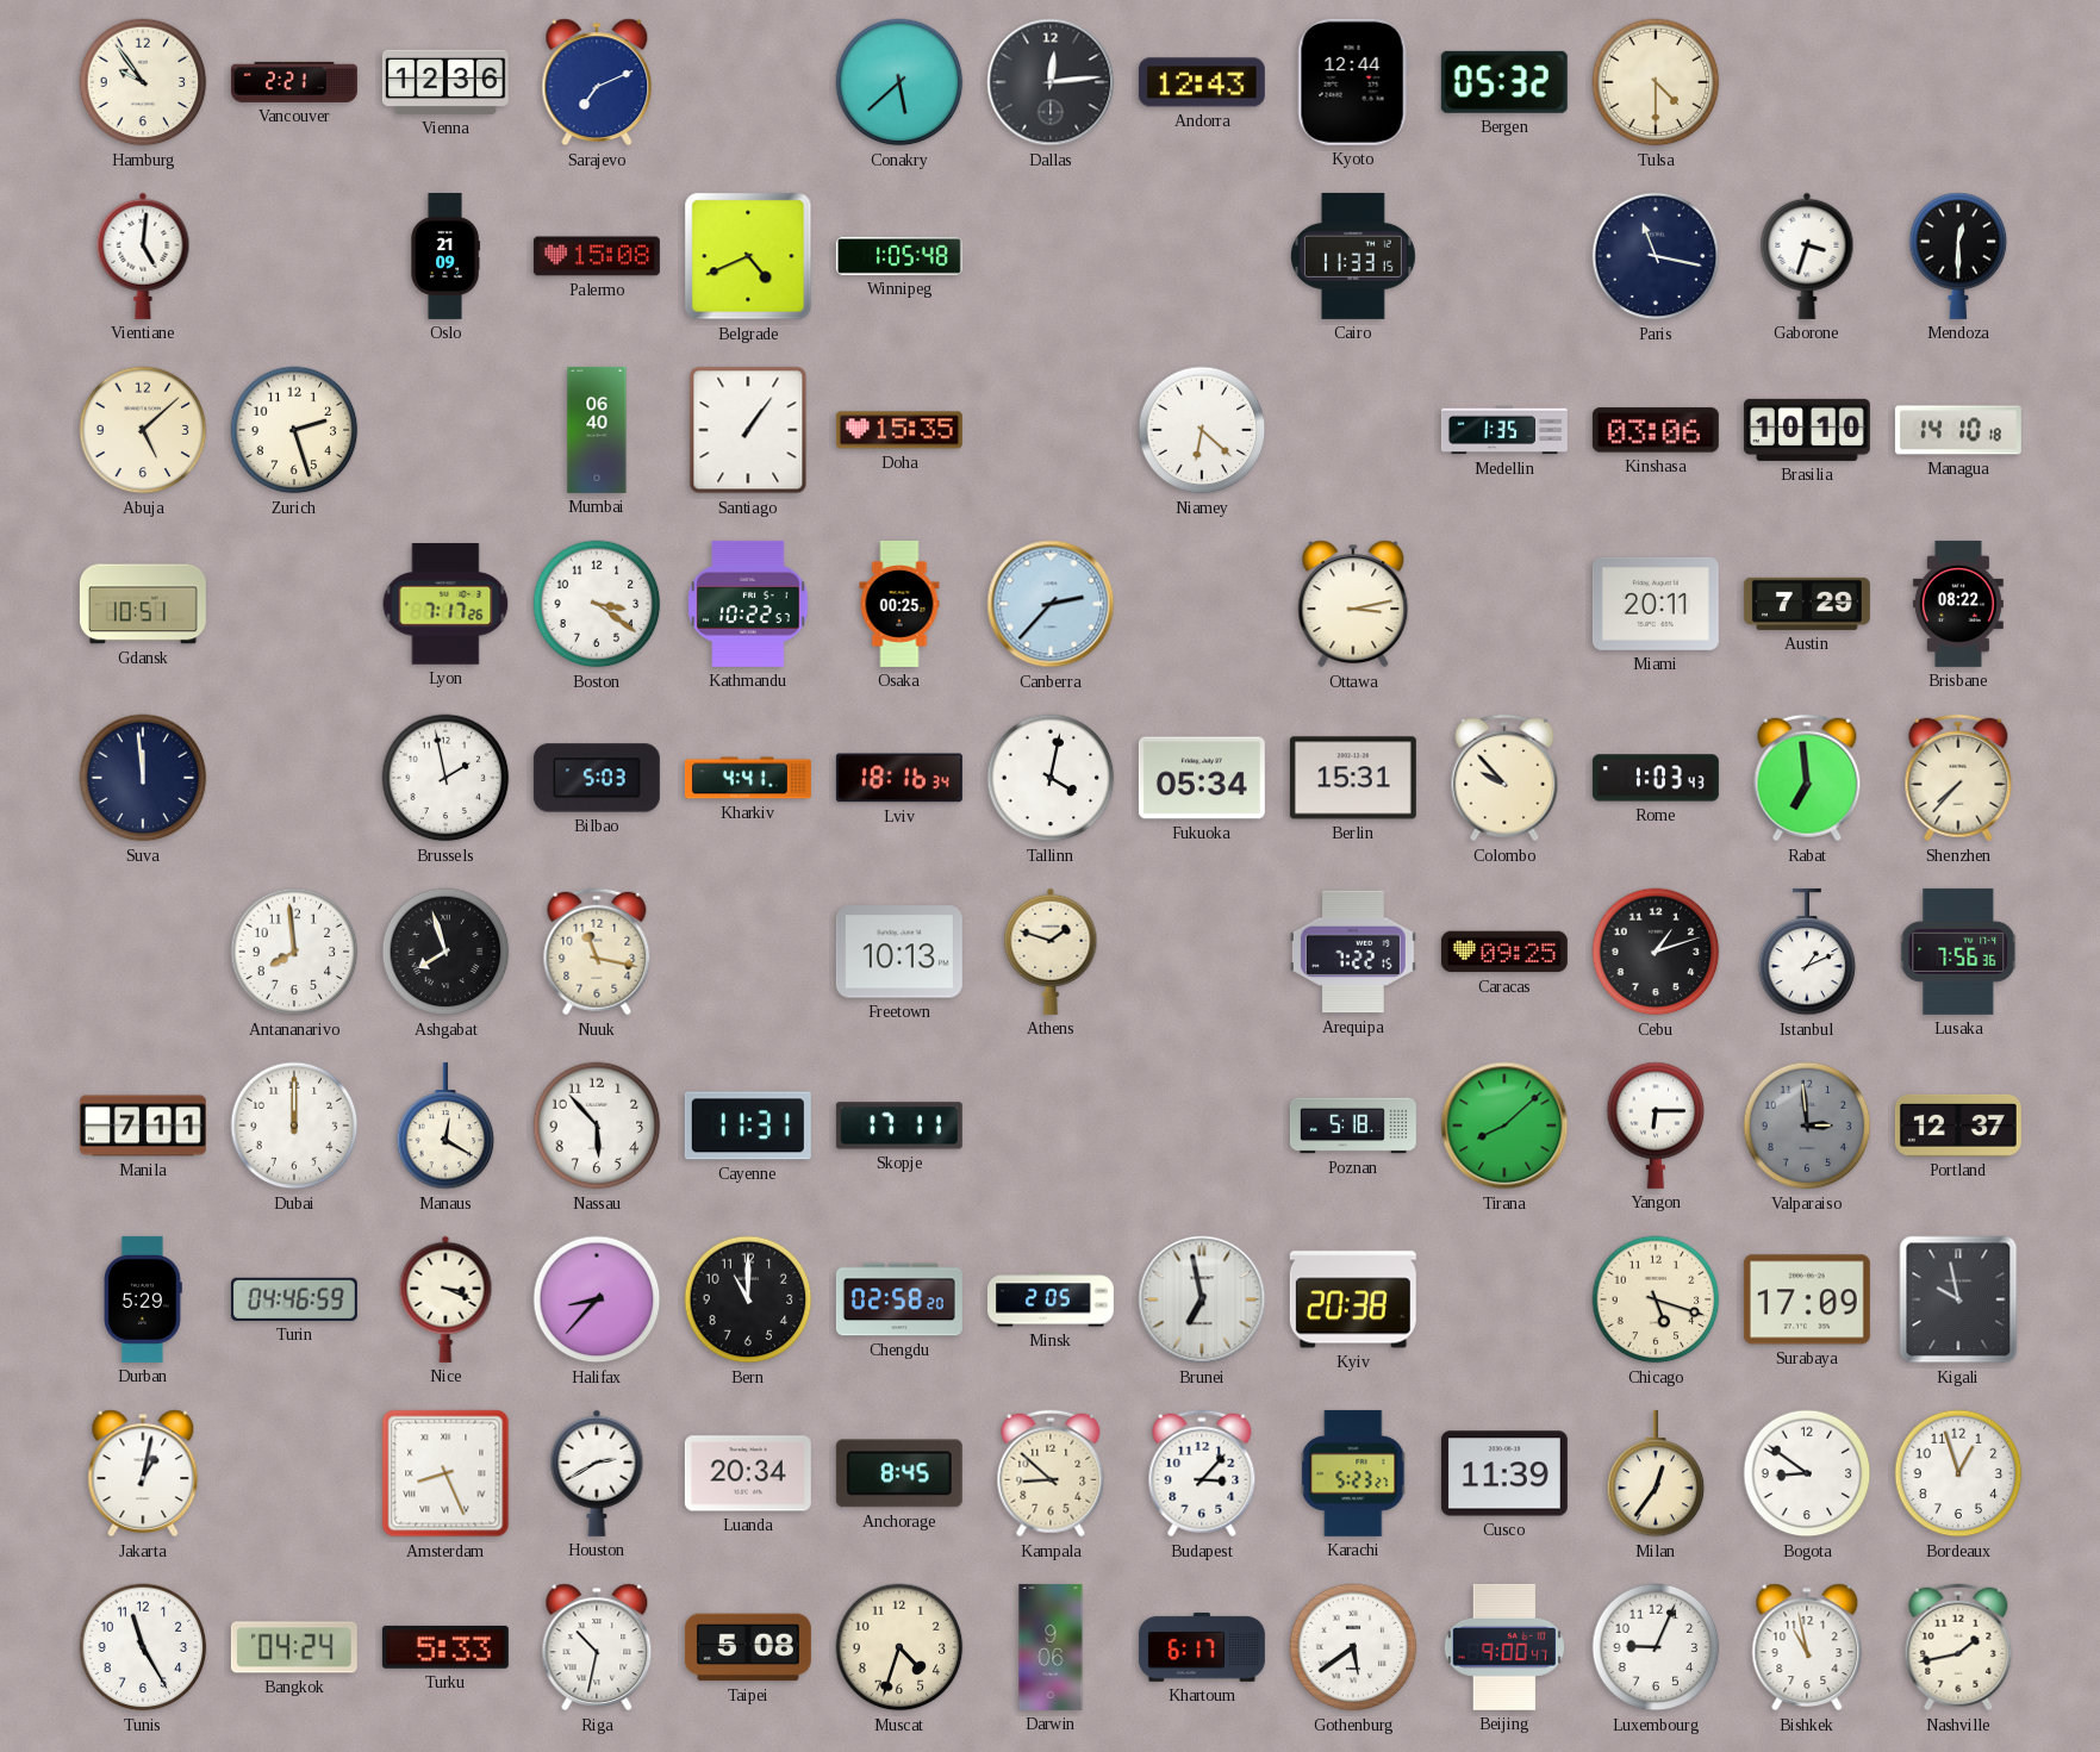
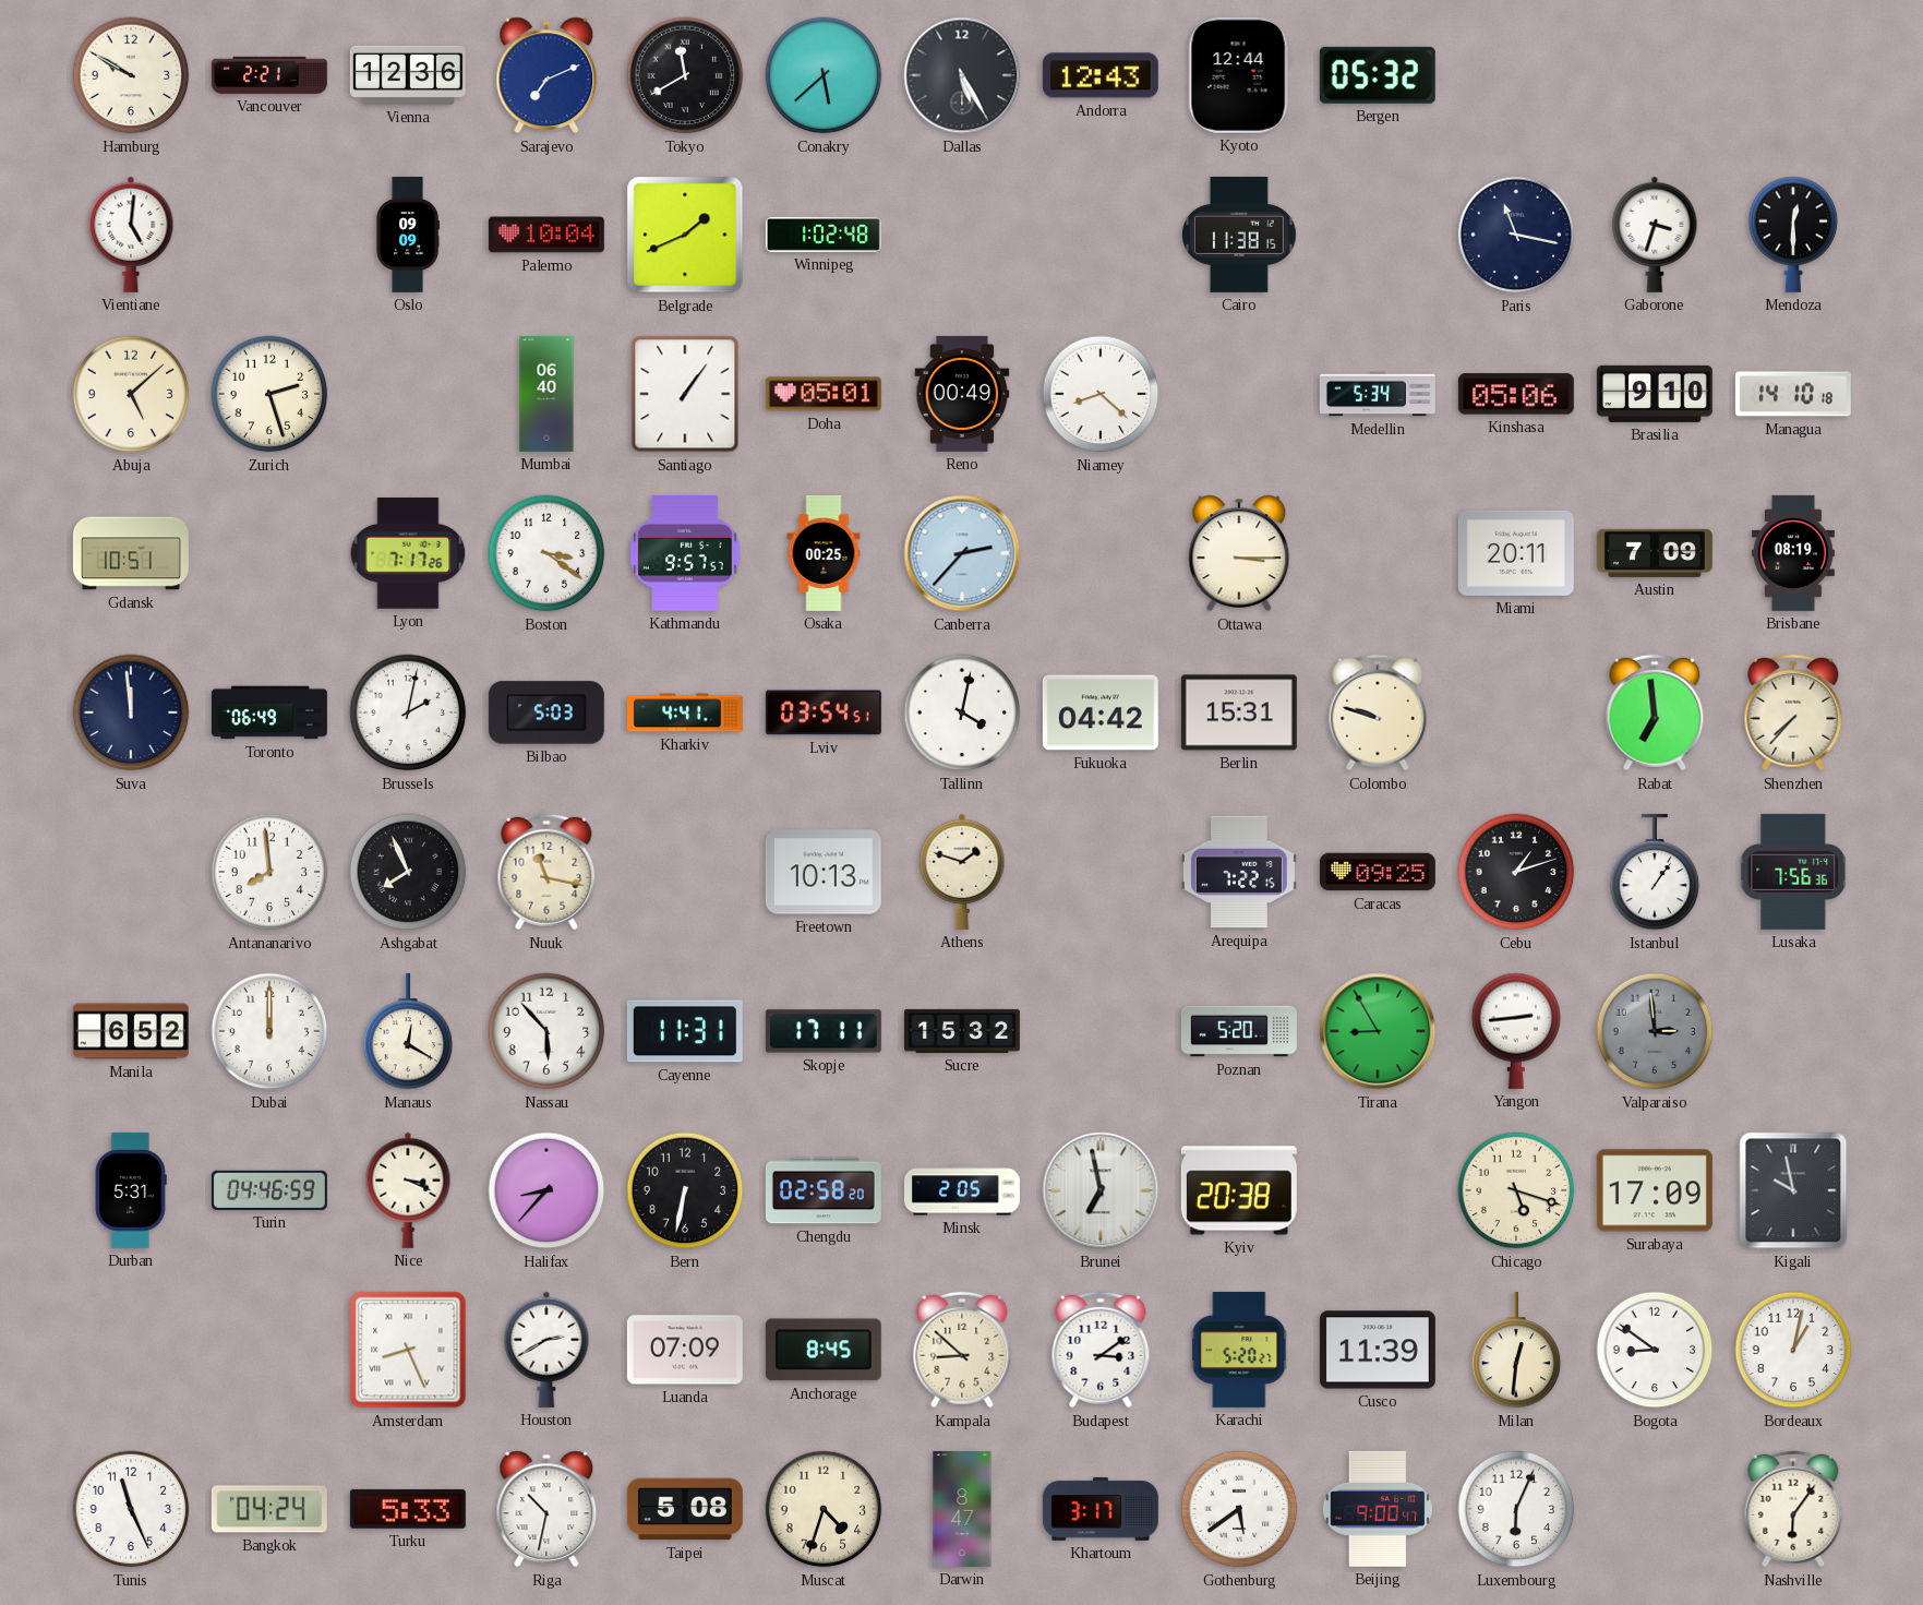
Hamburg: 9:54 -> 9:50
Tokyo: none -> 11:40
Dallas: 12:14 -> 5:25
Tulsa: 4:30 -> none
Oslo: 21:09 -> 09:09
Palermo: 15:08 -> 10:04
Belgrade: 4:41 -> 1:41
Winnipeg: 1:05 -> 1:02
Cairo: 11:33 -> 11:38
Doha: 15:35 -> 05:01
Reno: none -> 00:49
Niamey: 6:22 -> 8:22
Medellin: 1:35 -> 5:34
Kinshasa: 03:06 -> 05:06
Brasilia: 10:10 -> 9:10
Kathmandu: 10:22 -> 9:57
Ottawa: 3:13 -> 3:15
Austin: 7:29 -> 7:09
Brisbane: 08:22 -> 08:19
Toronto: none -> 06:49
Brussels: 1:58 -> 2:02
Lviv: 18:16 -> 03:54
Fukuoka: 05:34 -> 04:42
Colombo: 9:53 -> 9:48
Rome: 1:03 -> none
Ashgabat: 7:57 -> 7:56
Istanbul: 1:11 -> 1:06
Manila: 7:11 -> 6:52
Sucre: none -> 15:32
Poznan: 5:18 -> 5:20
Tirana: 8:08 -> 8:55
Yangon: 6:15 -> 2:44
Portland: 12:37 -> none
Durban: 5:29 -> 5:31
Bern: 11:00 -> 6:32
Jakarta: 1:02 -> none
Luanda: 20:34 -> 07:09
Budapest: 3:07 -> 3:09
Karachi: 5:23 -> 5:20
Milan: 12:36 -> 12:31
Bordeaux: 12:57 -> 1:02
Tunis: 11:25 -> 11:26
Darwin: 9:06 -> 8:47
Khartoum: 6:17 -> 3:17
Luxembourg: 9:04 -> 6:04
Bishkek: 10:58 -> none
Nashville: 1:43 -> 6:06
